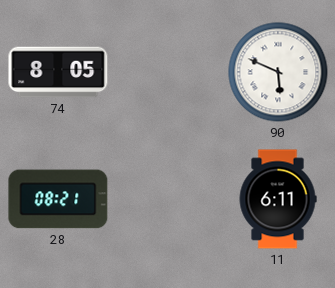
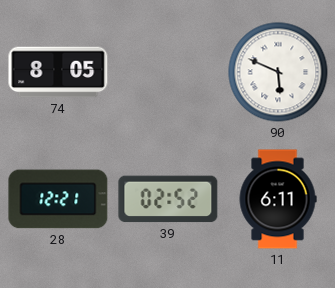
28: 08:21 -> 12:21
39: none -> 02:52
